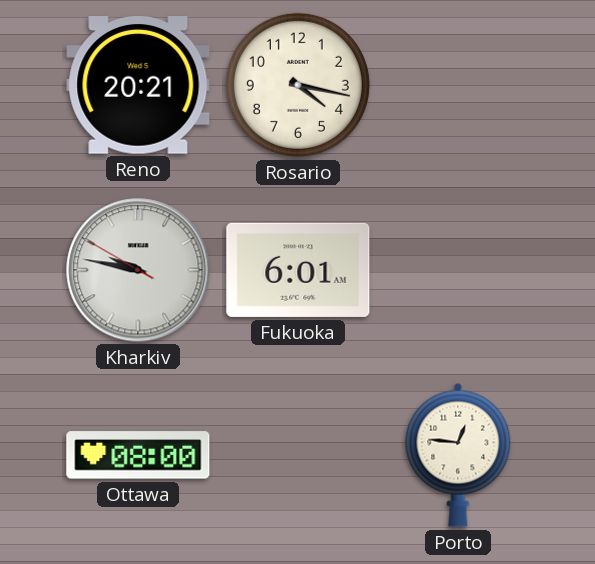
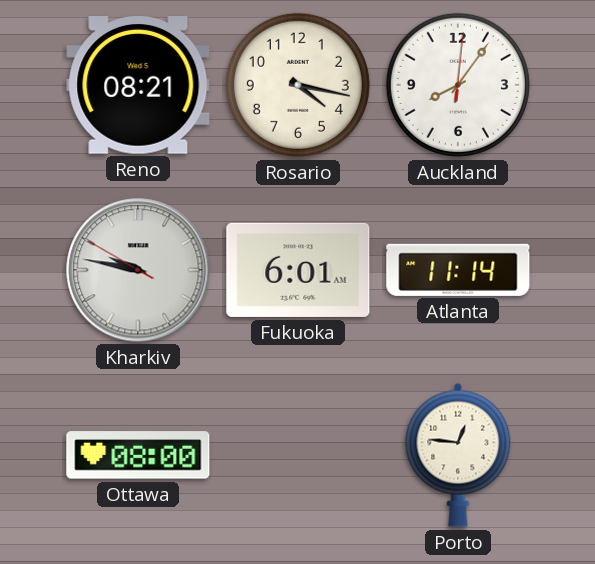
Reno: 20:21 -> 08:21
Auckland: none -> 8:06
Atlanta: none -> 11:14
